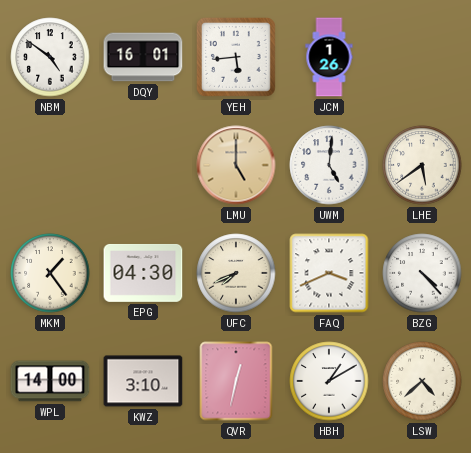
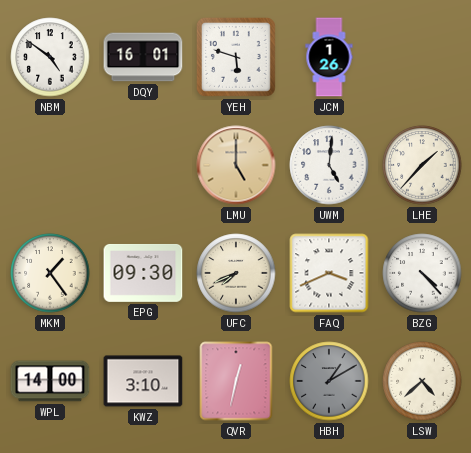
YEH: 5:44 -> 5:48
LHE: 5:39 -> 1:37
EPG: 04:30 -> 09:30
HBH dial: white -> grey
